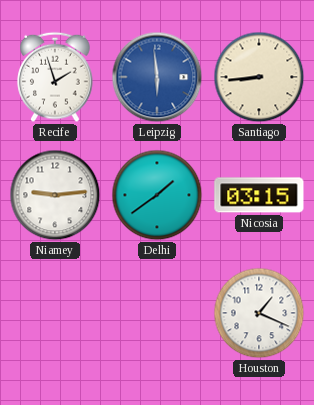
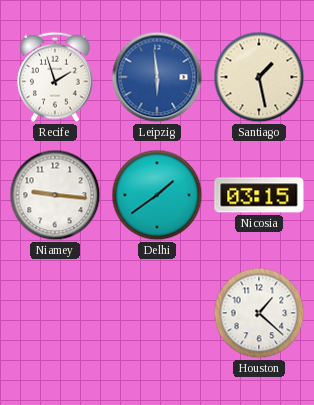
Santiago: 8:44 -> 1:28
Niamey: 9:14 -> 9:16
Houston: 1:19 -> 1:22
